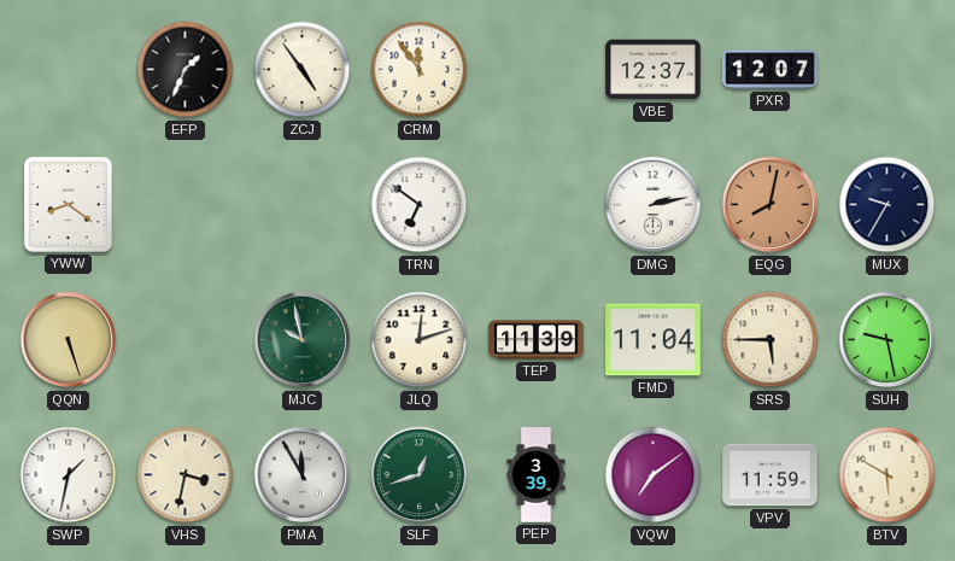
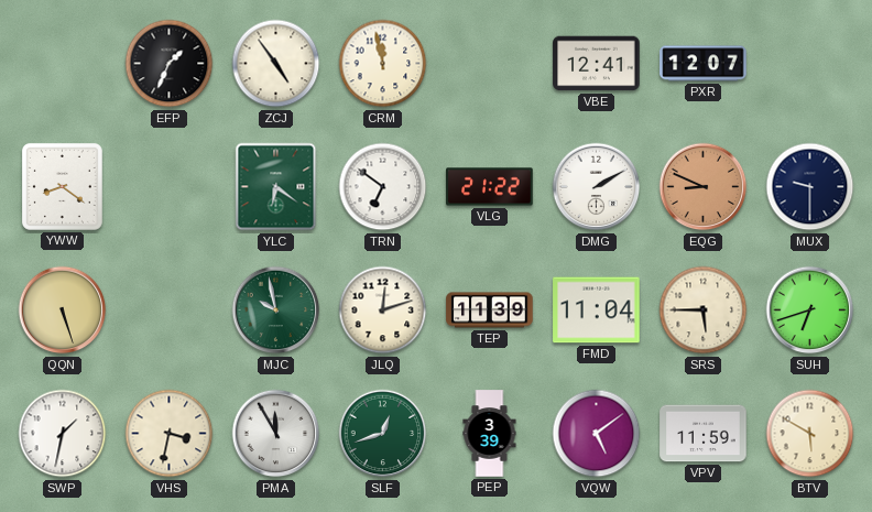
CRM: 11:54 -> 11:58
VBE: 12:37 -> 12:41
YLC: none -> 6:21
VLG: none -> 21:22
DMG: 2:13 -> 2:10
EQG: 8:02 -> 8:49
MUX: 9:35 -> 9:30
SUH: 9:28 -> 6:42
VQW: 7:09 -> 5:09
